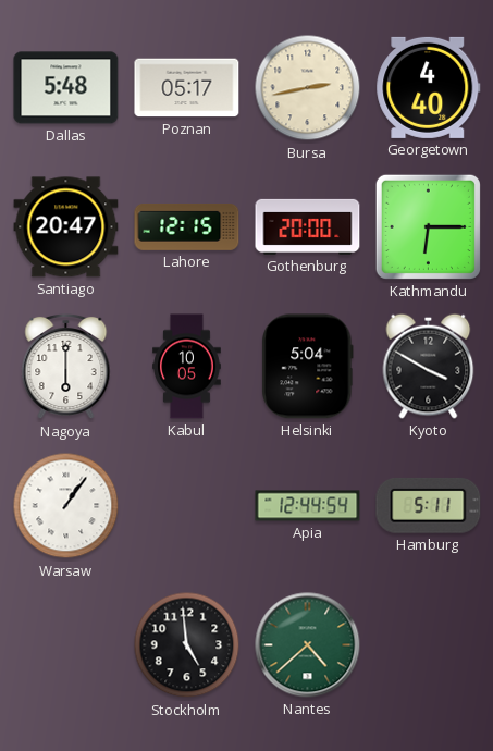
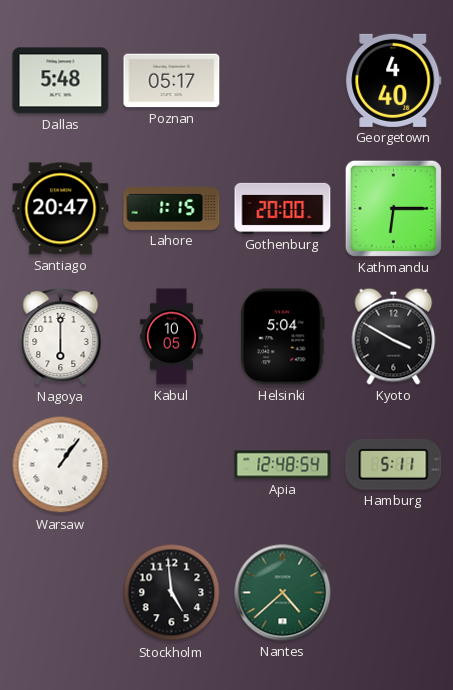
Bursa: 2:43 -> none
Lahore: 12:15 -> 1:15
Apia: 12:44 -> 12:48
